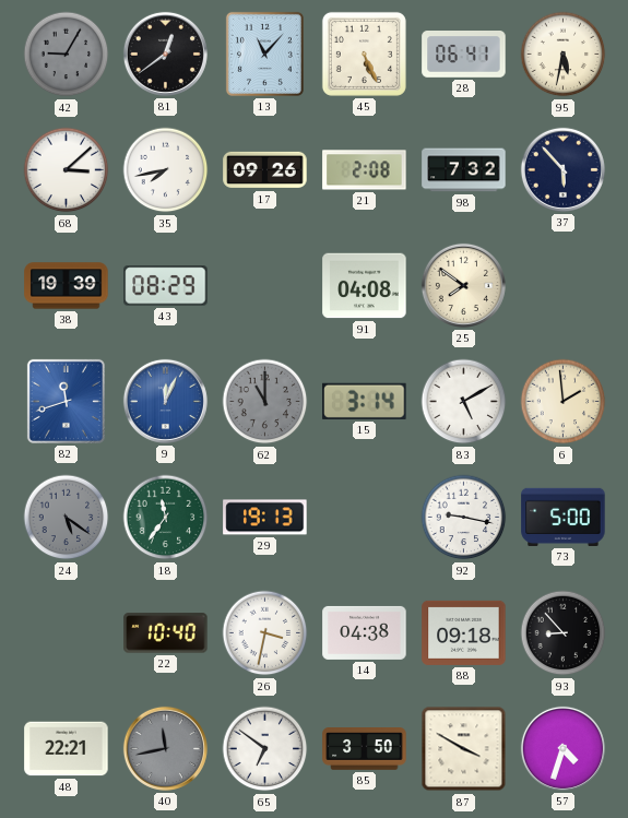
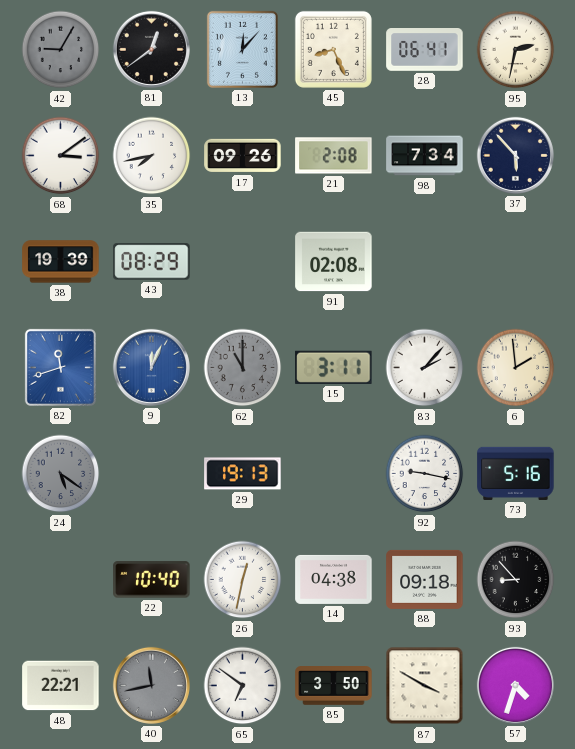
13: 11:07 -> 12:07
45: 5:26 -> 8:26
95: 5:32 -> 2:32
68: 3:08 -> 3:09
98: 7:32 -> 7:34
91: 04:08 -> 02:08
25: 7:51 -> none
15: 3:14 -> 3:11
83: 5:10 -> 2:07
18: 11:36 -> none
73: 5:00 -> 5:16
26: 3:32 -> 12:32
